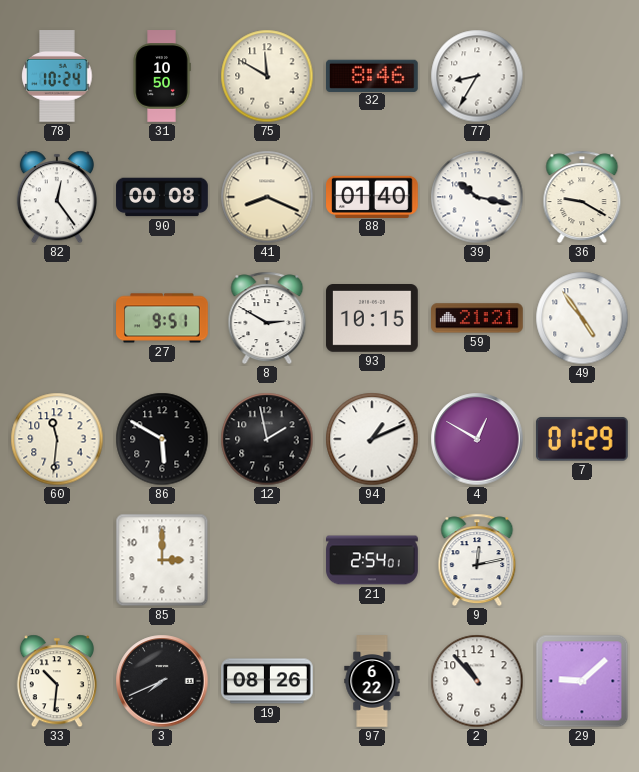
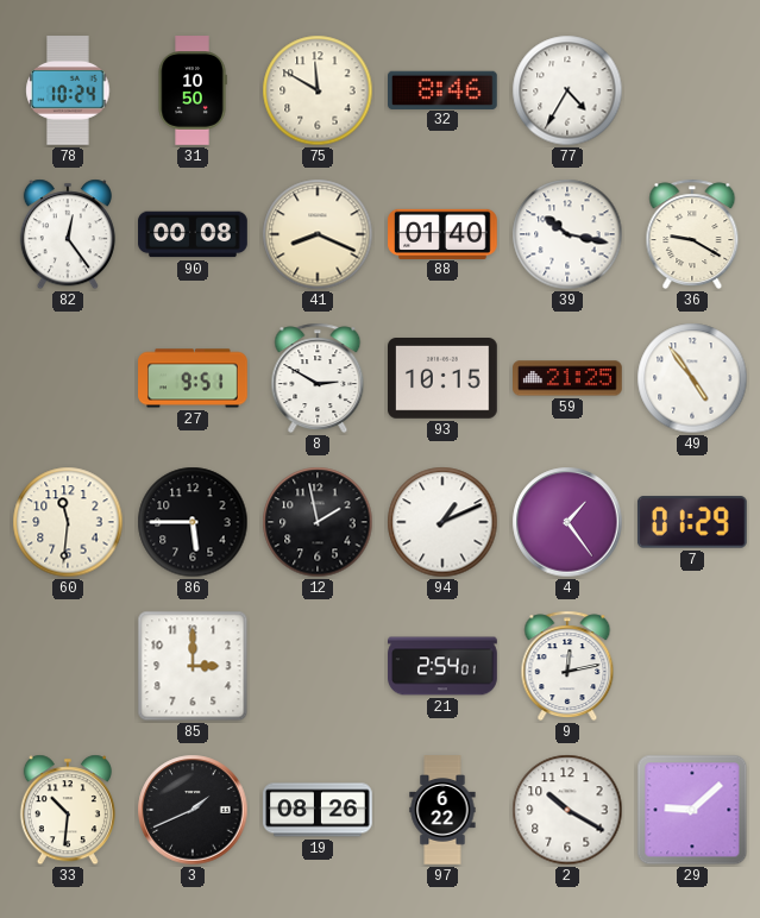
77: 8:35 -> 4:35
59: 21:21 -> 21:25
86: 5:50 -> 5:45
4: 12:50 -> 1:24
3: 7:41 -> 1:41
2: 10:53 -> 10:20
